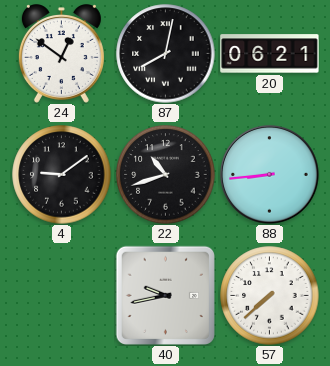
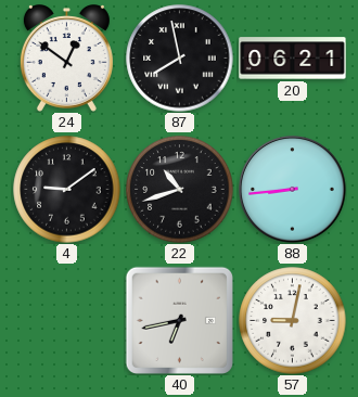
87: 8:02 -> 7:58
40: 9:43 -> 6:43
57: 7:38 -> 9:02
